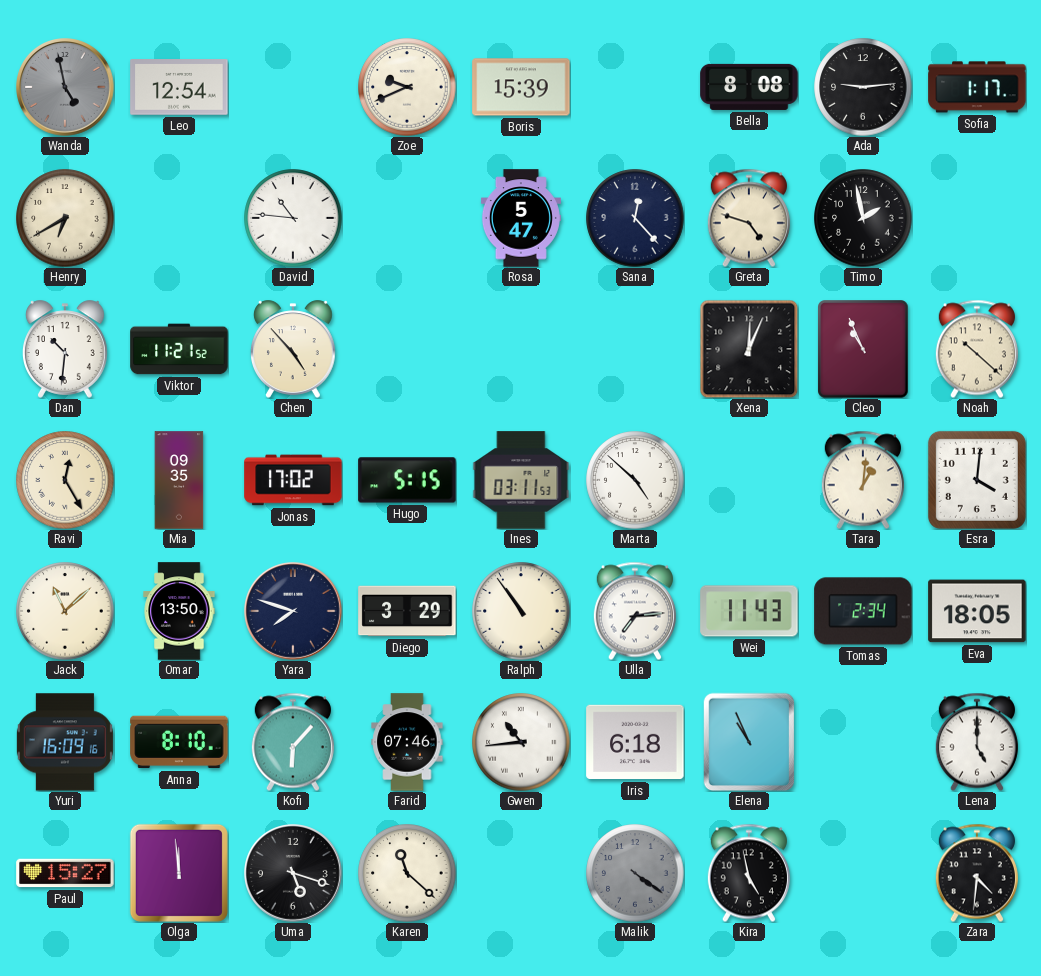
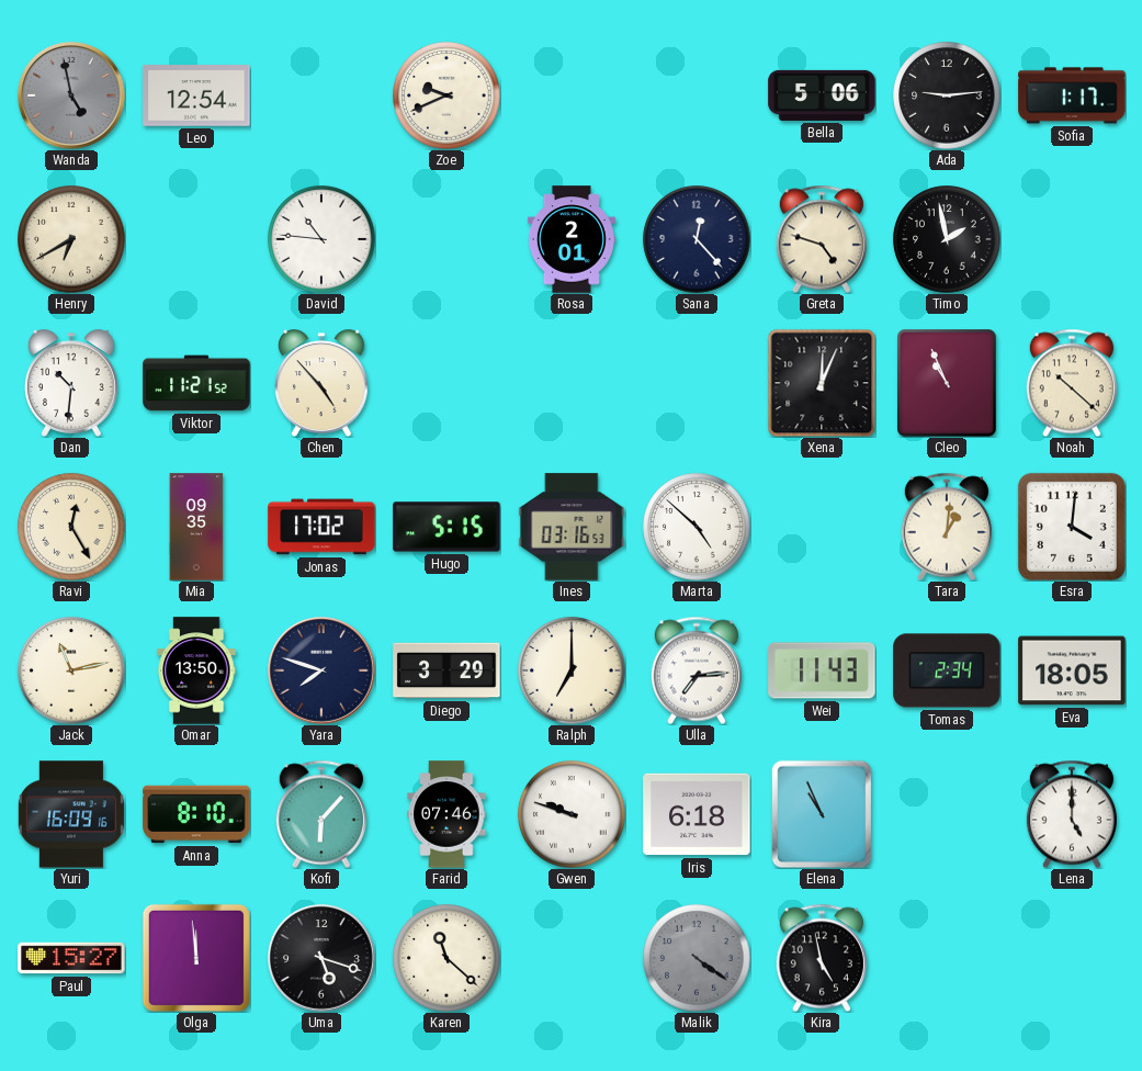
Boris: 15:39 -> none
Bella: 8:08 -> 5:06
Rosa: 5:47 -> 2:01
Ines: 03:11 -> 03:16
Jack: 11:08 -> 11:13
Ralph: 10:54 -> 7:00
Gwen: 10:44 -> 9:48
Zara: 4:31 -> none
